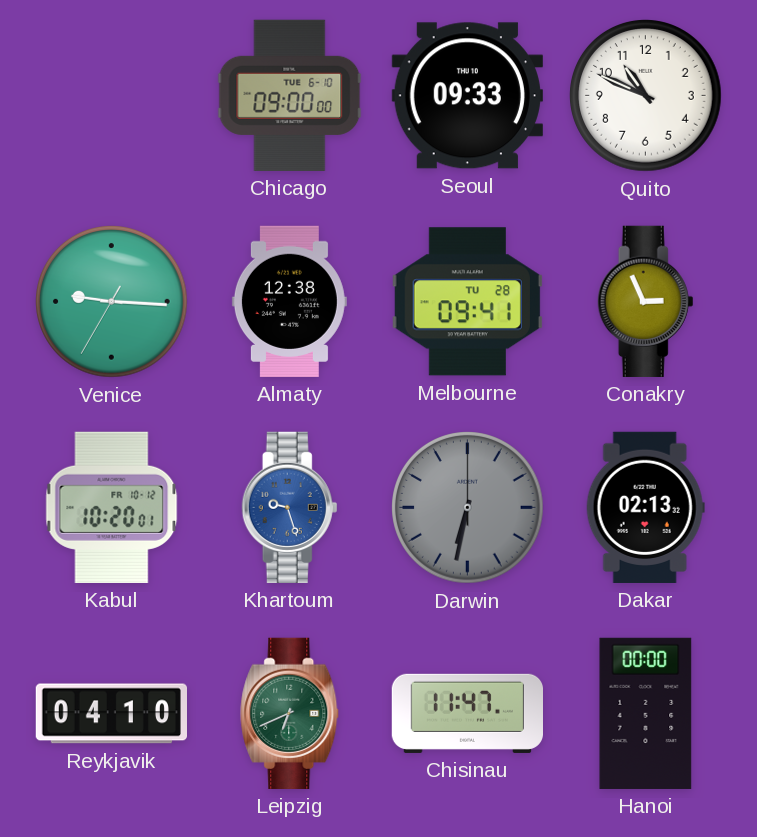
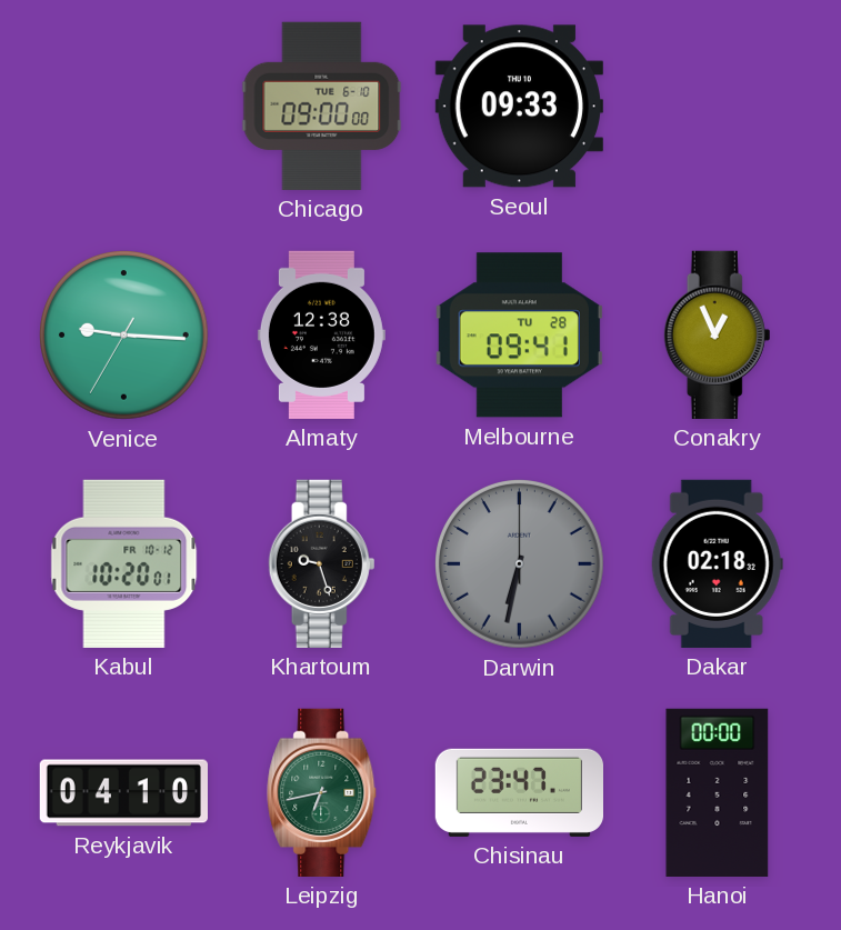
Quito: 10:49 -> none
Conakry: 2:56 -> 12:56
Khartoum dial: blue -> black
Dakar: 02:13 -> 02:18
Leipzig: 6:41 -> 6:43
Chisinau: 11:47 -> 23:47
